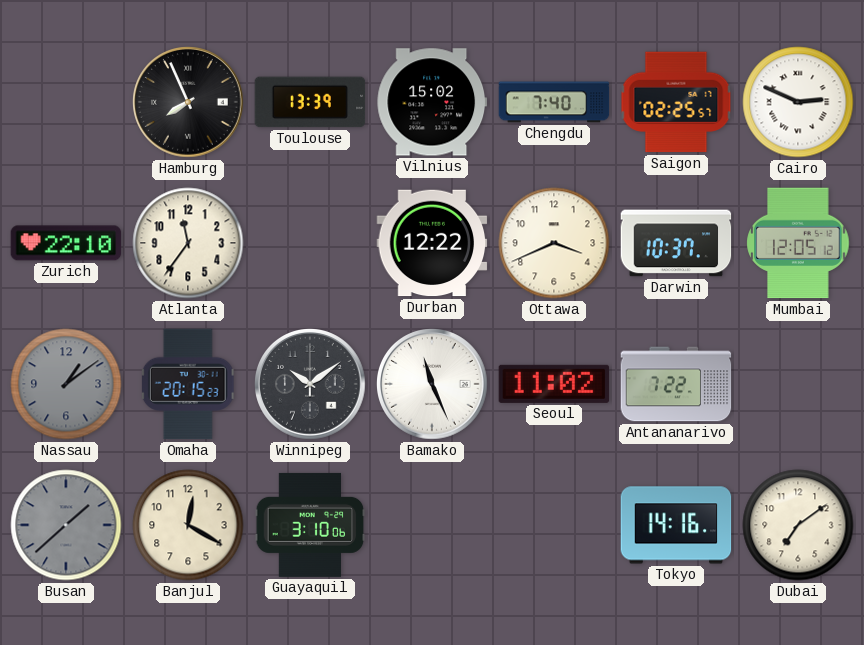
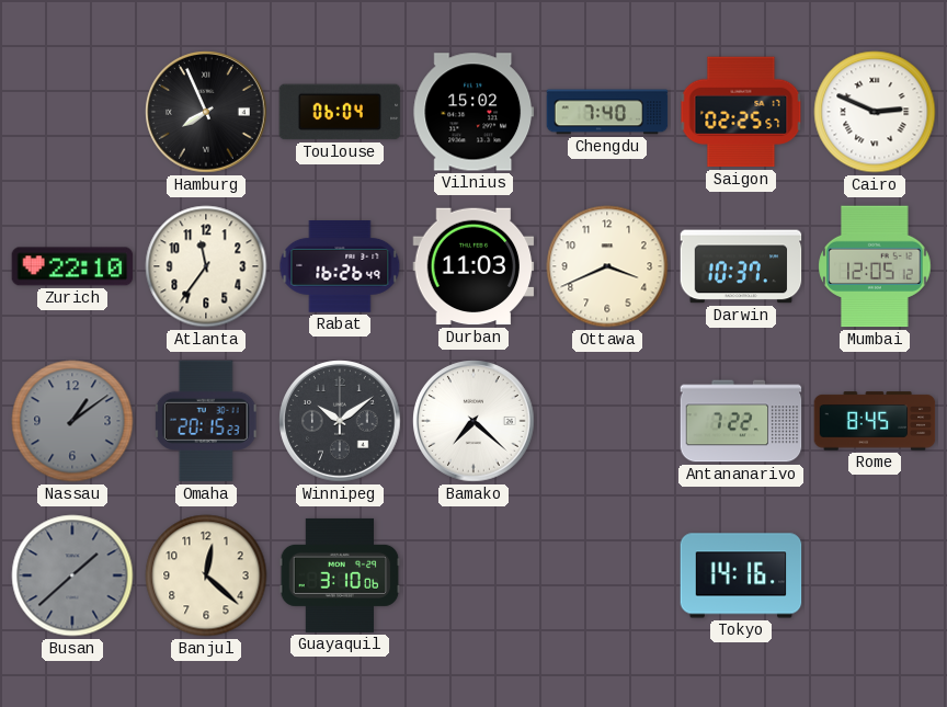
Toulouse: 13:39 -> 06:04
Rabat: none -> 16:26
Durban: 12:22 -> 11:03
Bamako: 11:26 -> 7:22
Seoul: 11:02 -> none
Rome: none -> 8:45
Banjul: 12:20 -> 12:22
Dubai: 7:09 -> none
